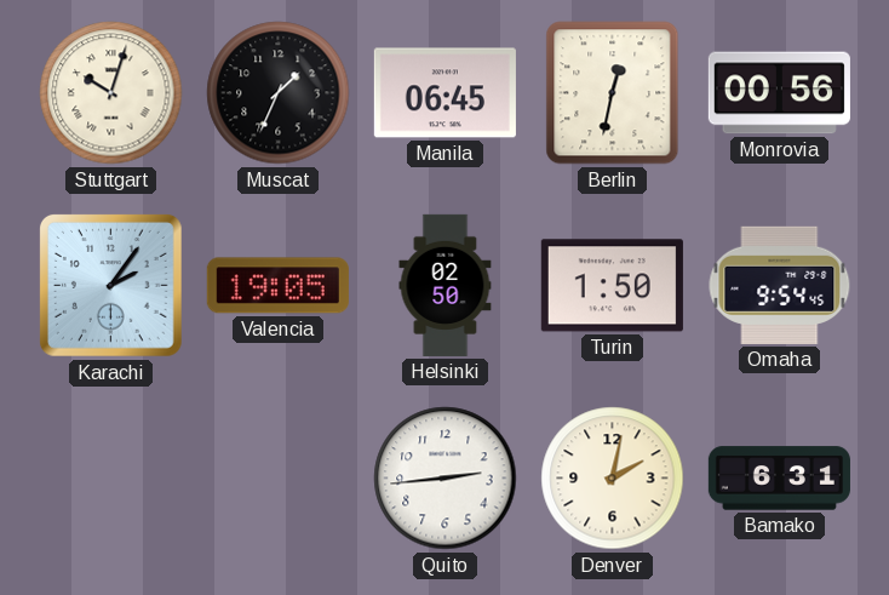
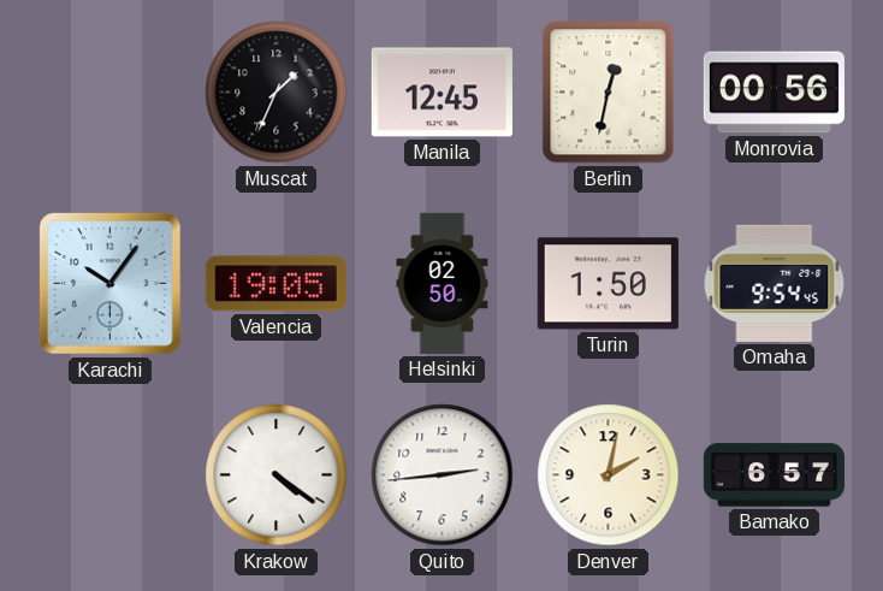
Stuttgart: 10:03 -> none
Manila: 06:45 -> 12:45
Karachi: 2:06 -> 10:06
Krakow: none -> 4:21
Bamako: 6:31 -> 6:57
